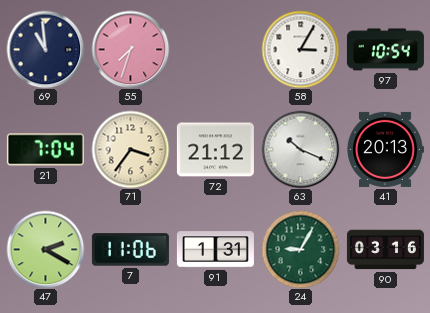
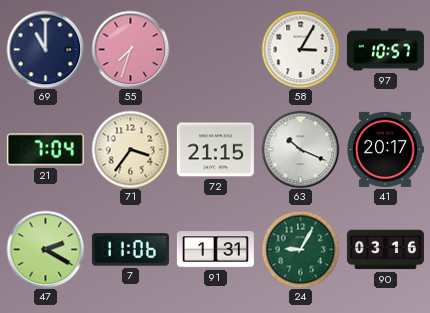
69: 10:59 -> 11:00
97: 10:54 -> 10:57
72: 21:12 -> 21:15
41: 20:13 -> 20:17
